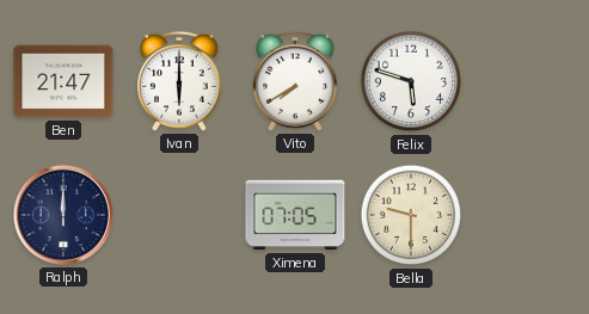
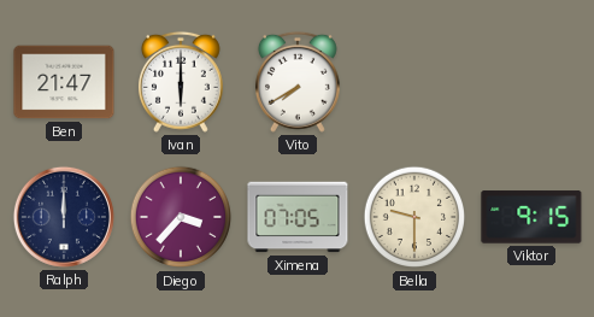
Felix: 5:48 -> none
Diego: none -> 3:37
Viktor: none -> 9:15
